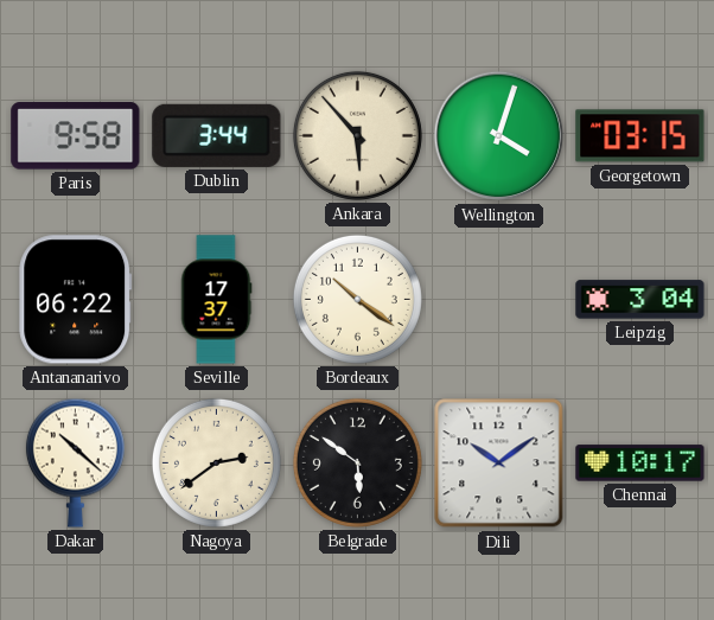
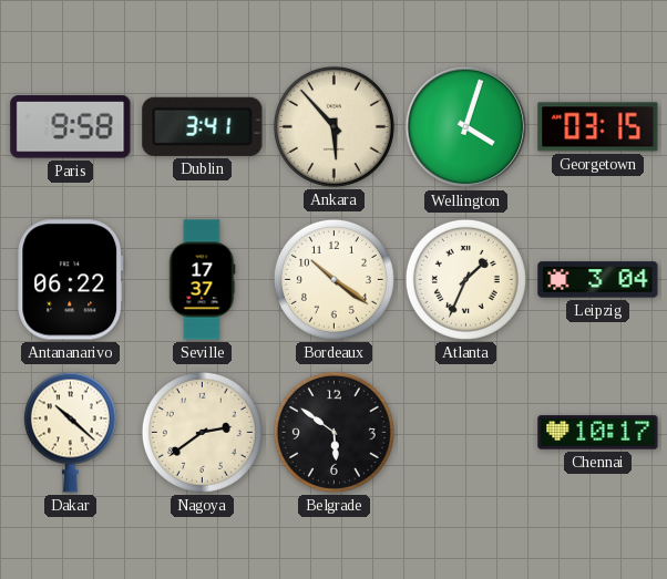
Dublin: 3:44 -> 3:41
Atlanta: none -> 1:34
Dili: 10:09 -> none
